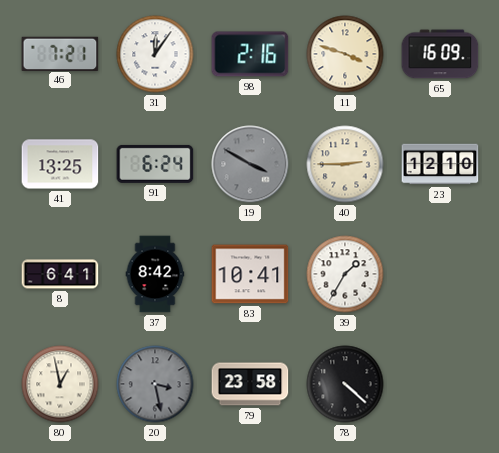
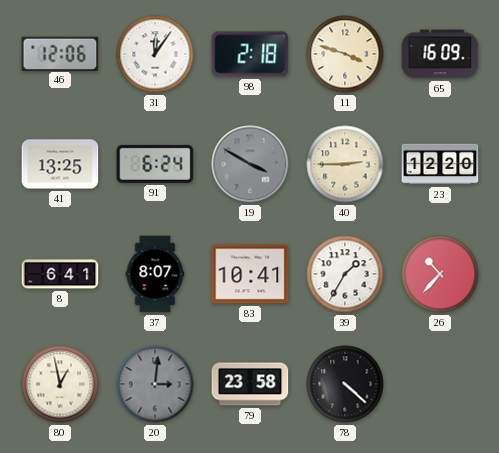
46: 7:21 -> 12:06
98: 2:16 -> 2:18
23: 12:10 -> 12:20
37: 8:42 -> 8:07
26: none -> 10:37
20: 3:28 -> 3:01
